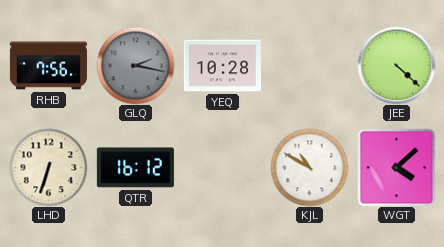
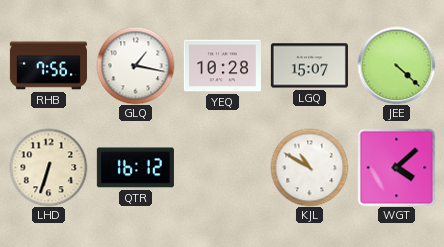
GLQ: 2:17 -> 1:17
GLQ dial: grey -> white
LGQ: none -> 15:07
